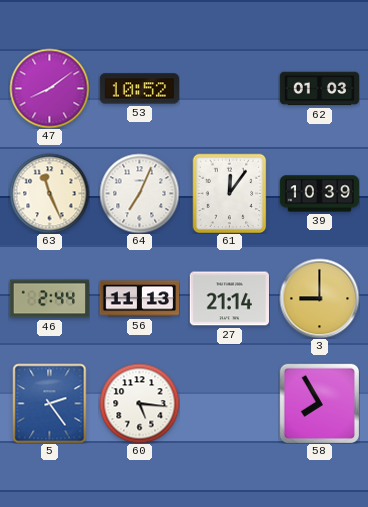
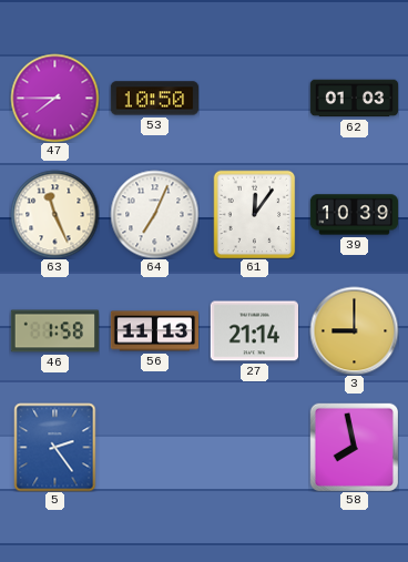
47: 8:09 -> 7:45
53: 10:52 -> 10:50
46: 2:44 -> 1:58
60: 5:16 -> none
58: 7:55 -> 7:58
